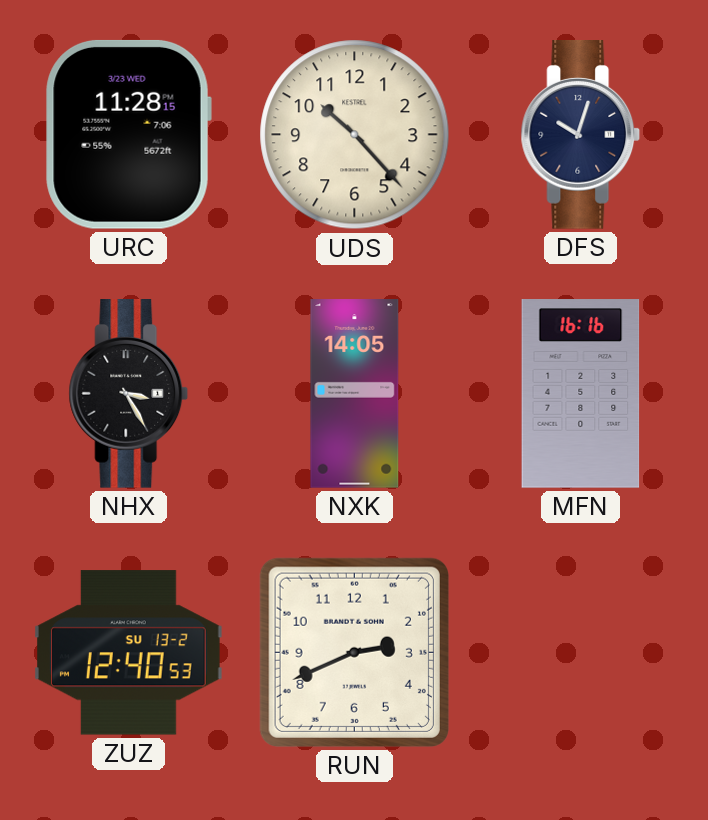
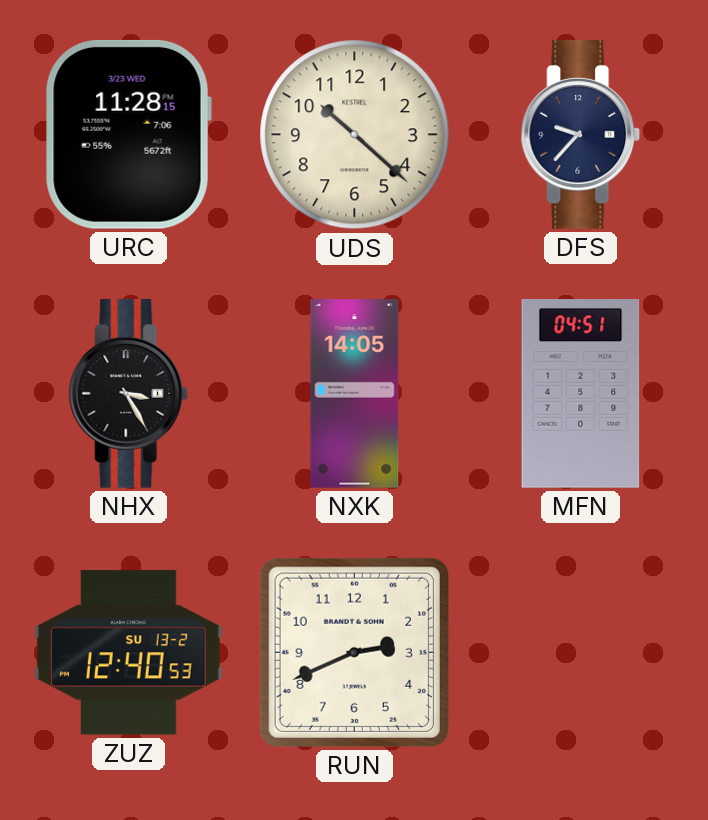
UDS: 10:23 -> 10:22
DFS: 10:03 -> 9:37
MFN: 16:16 -> 04:51
